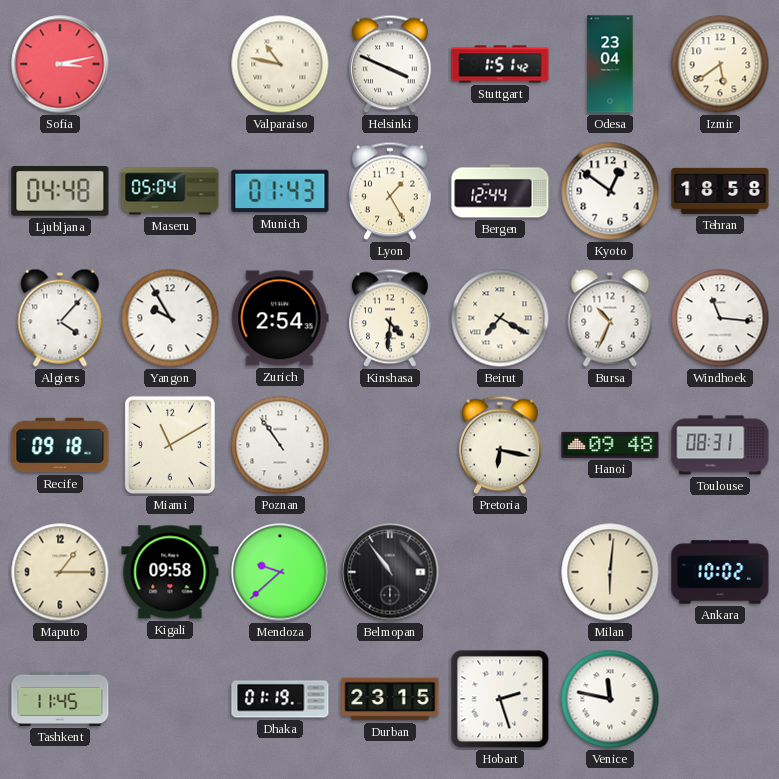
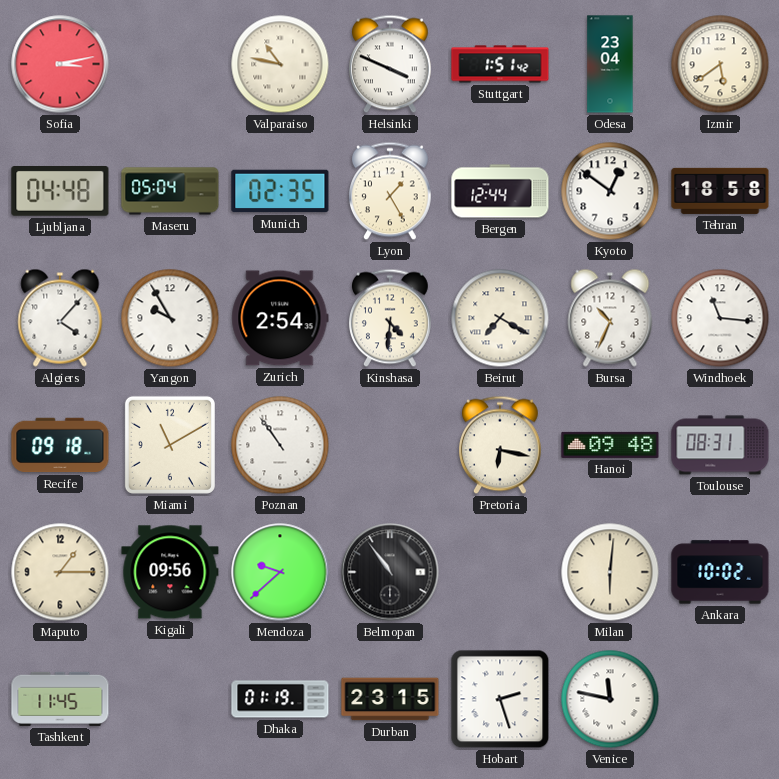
Munich: 01:43 -> 02:35
Kigali: 09:58 -> 09:56
